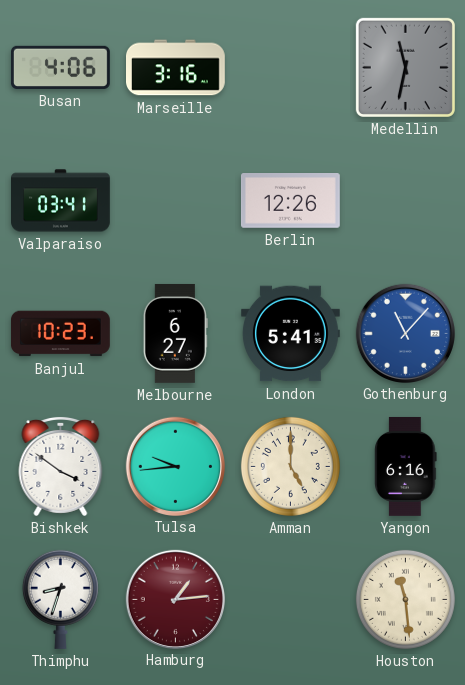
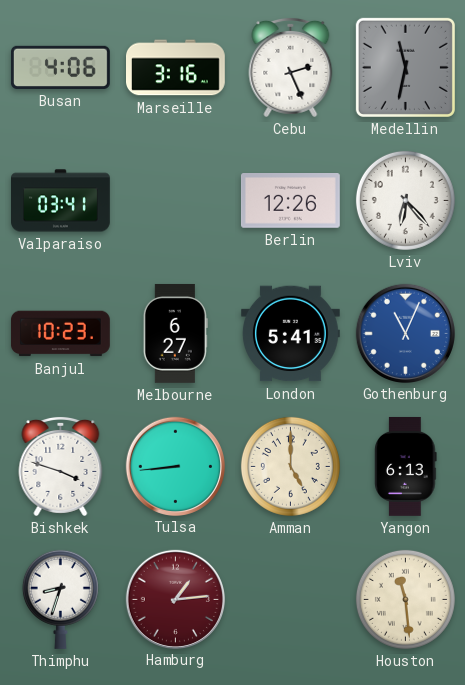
Cebu: none -> 2:26
Lviv: none -> 6:23
Gothenburg: 11:07 -> 11:04
Bishkek: 3:51 -> 3:48
Tulsa: 9:44 -> 8:44
Yangon: 6:16 -> 6:13
